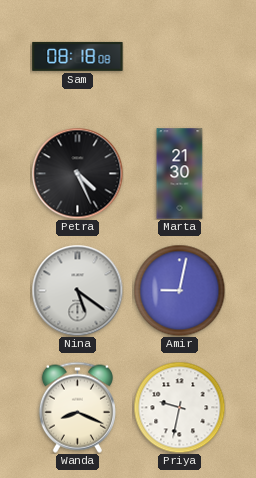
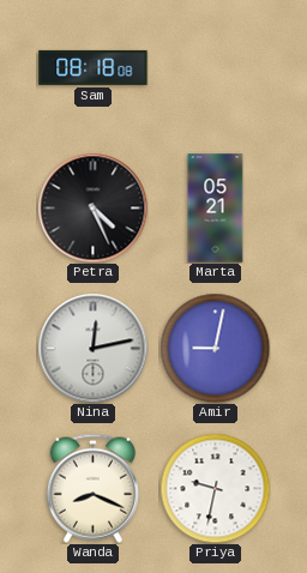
Marta: 21:30 -> 05:21
Nina: 5:21 -> 12:13
